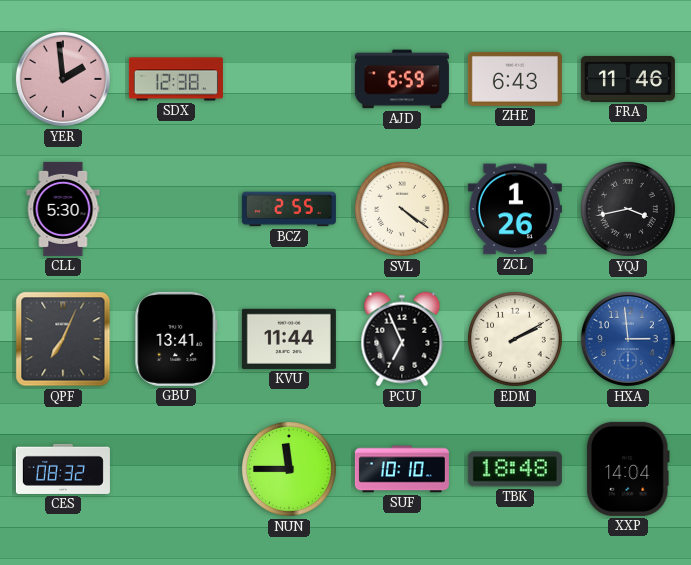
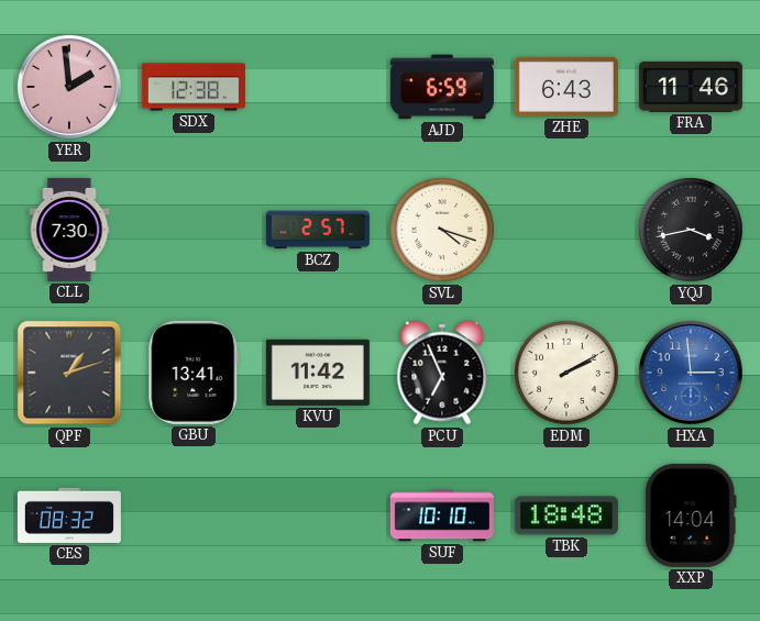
CLL: 5:30 -> 7:30
BCZ: 2:55 -> 2:57
SVL: 4:21 -> 4:18
ZCL: 1:26 -> none
QPF: 7:04 -> 1:12
KVU: 11:44 -> 11:42
NUN: 11:45 -> none
